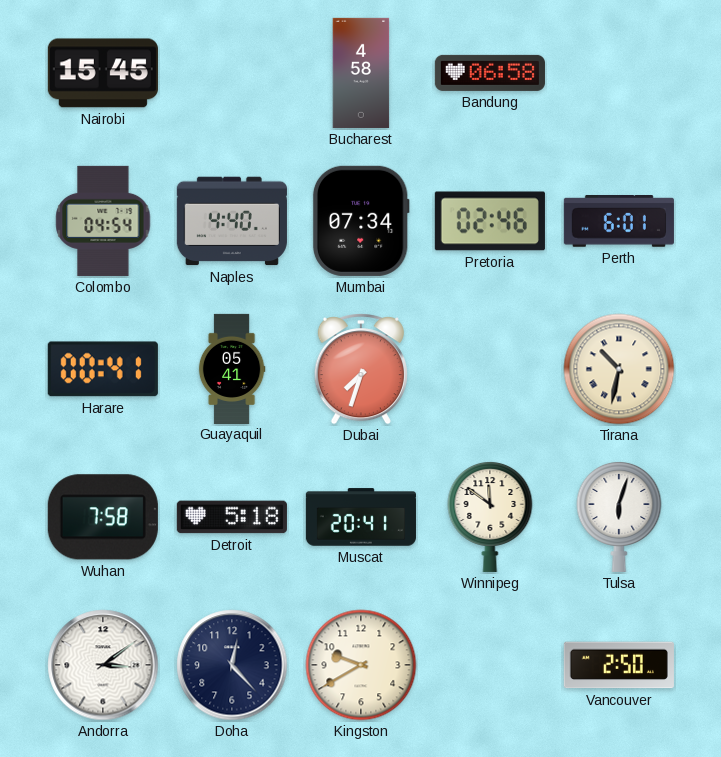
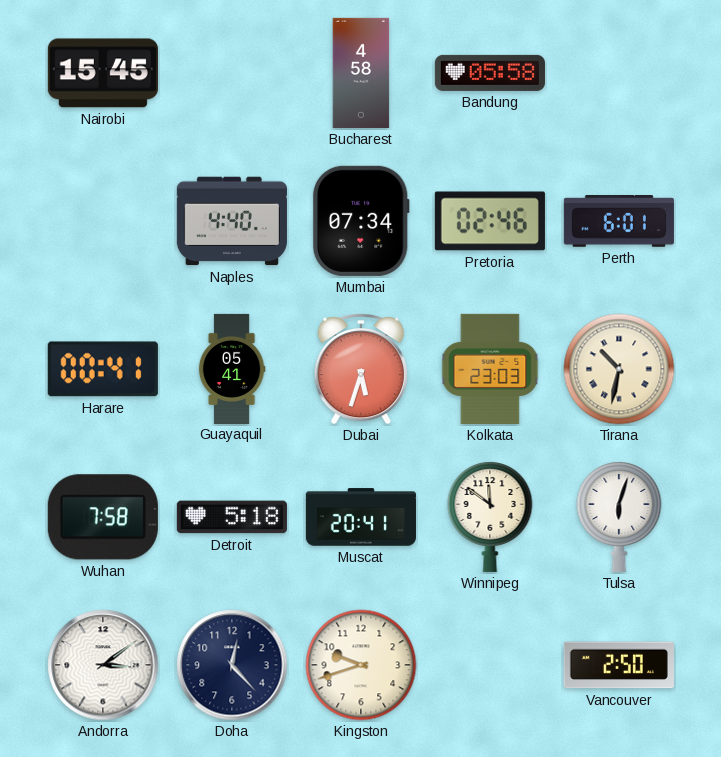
Bandung: 06:58 -> 05:58
Colombo: 04:54 -> none
Dubai: 7:33 -> 5:33
Kolkata: none -> 23:03
Kingston: 9:40 -> 9:42
